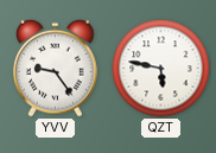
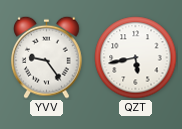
QZT: 5:47 -> 5:43
